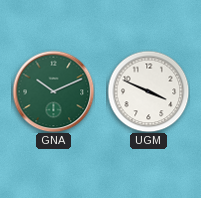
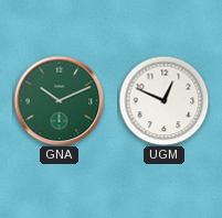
UGM: 3:49 -> 12:49
